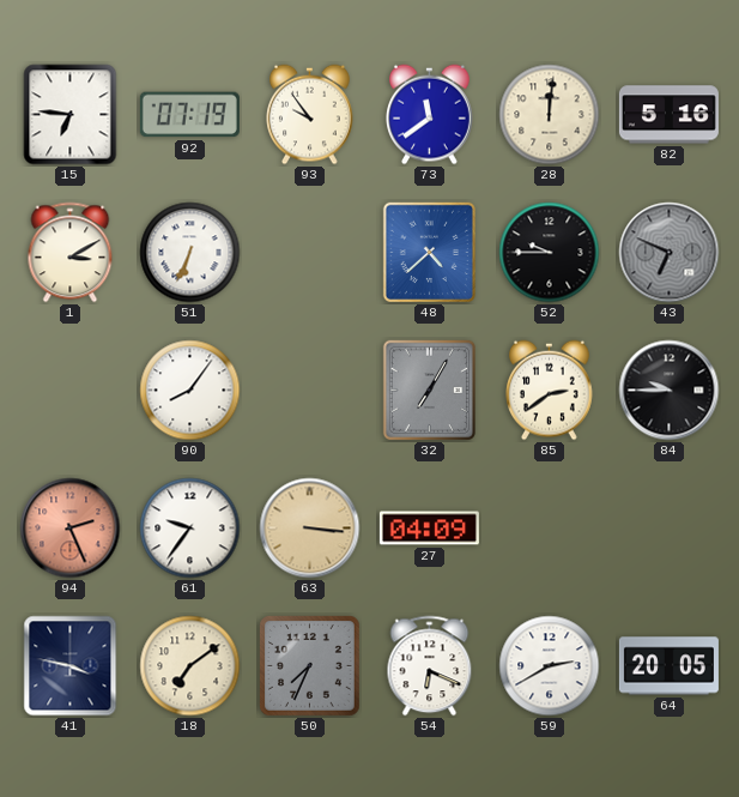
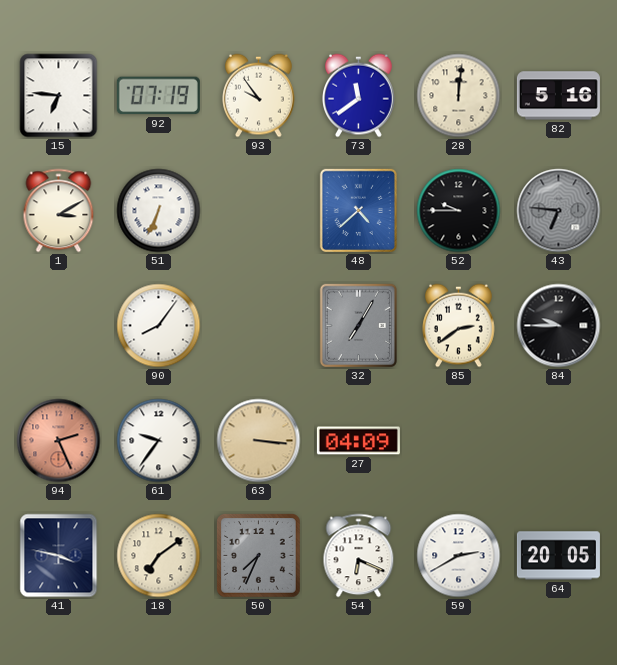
43: 6:49 -> 6:46
